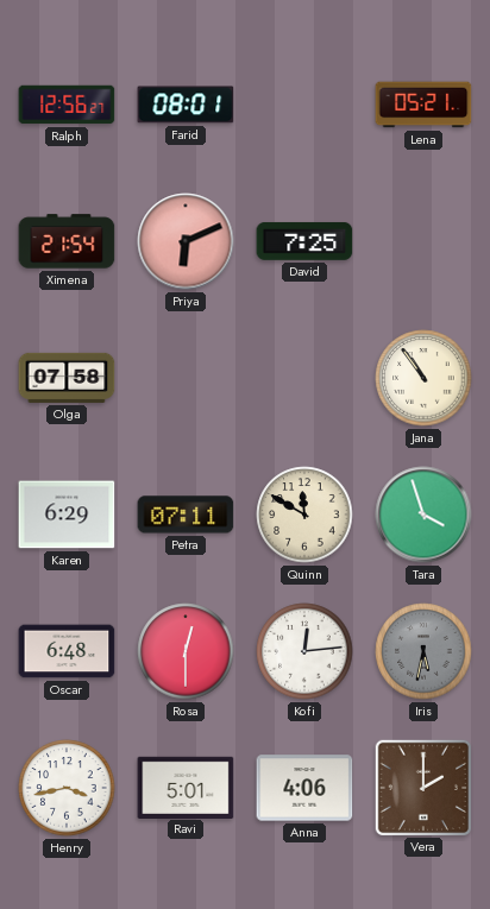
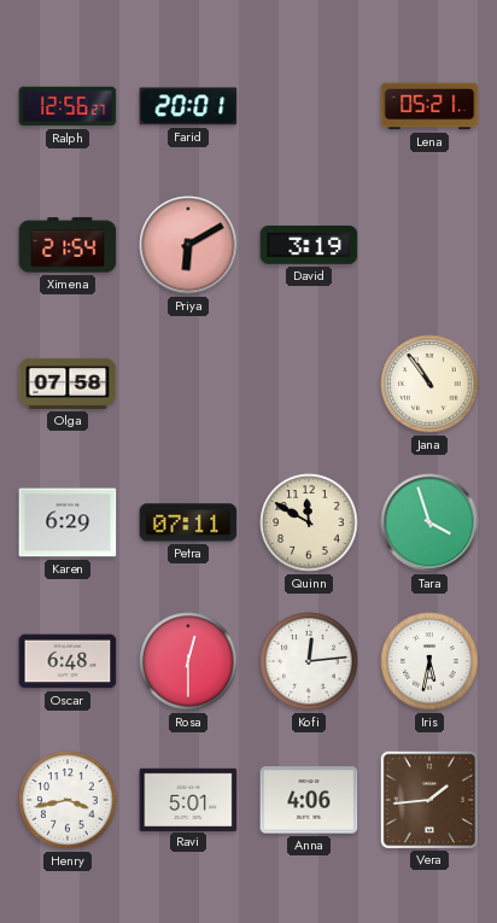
Farid: 08:01 -> 20:01
Priya: 6:11 -> 6:10
David: 7:25 -> 3:19
Iris dial: grey -> white
Vera: 2:00 -> 1:44
